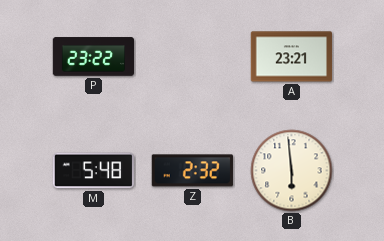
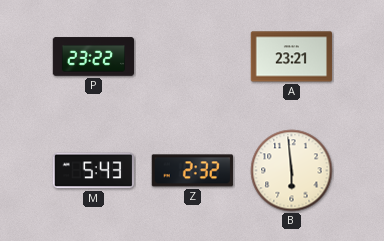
M: 5:48 -> 5:43
